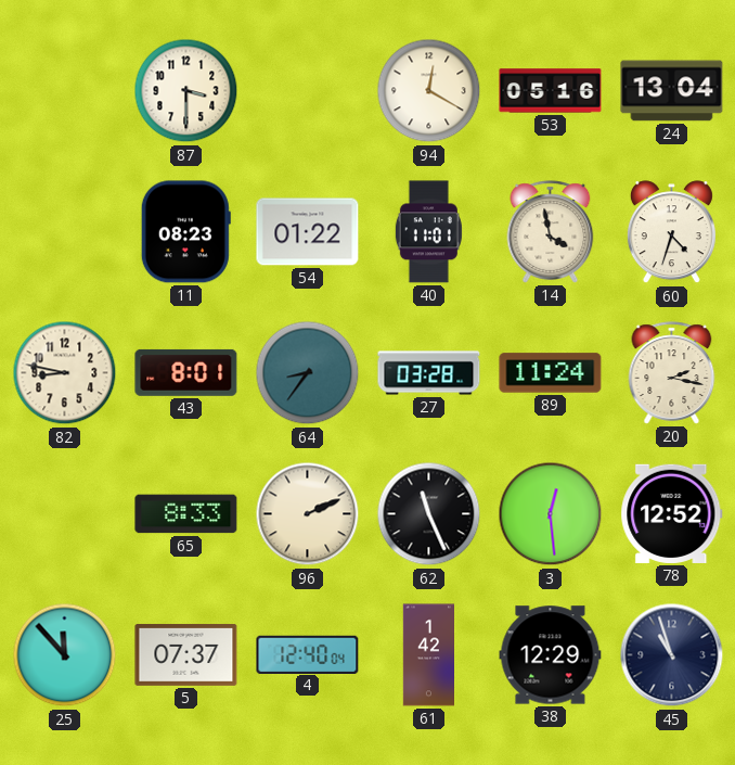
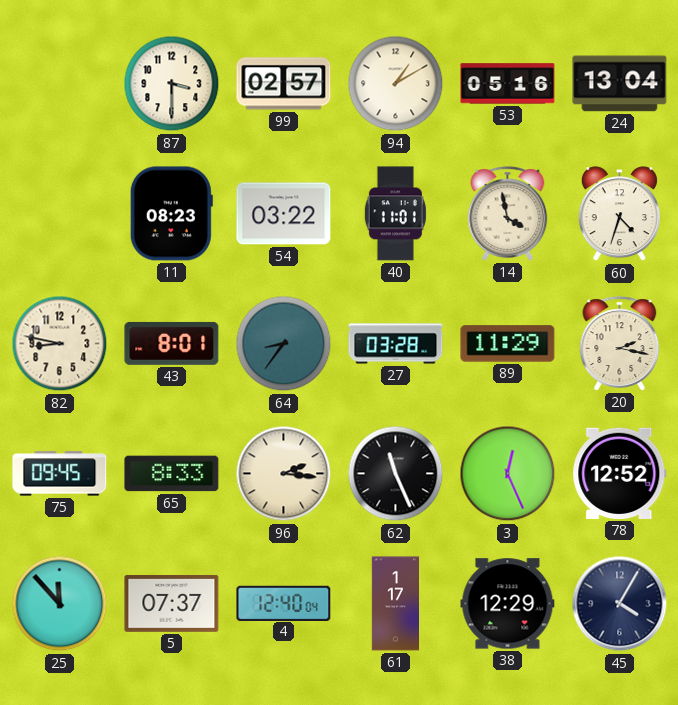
99: none -> 02:57
94: 12:20 -> 1:10
54: 01:22 -> 03:22
89: 11:24 -> 11:29
75: none -> 09:45
96: 2:11 -> 2:16
3: 12:29 -> 12:26
61: 1:42 -> 1:17
45: 10:57 -> 4:05
